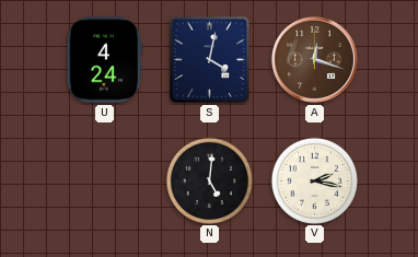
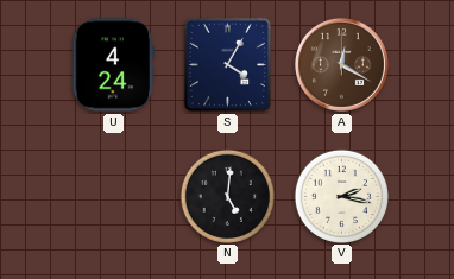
S: 4:02 -> 4:05
A: 12:18 -> 12:20
